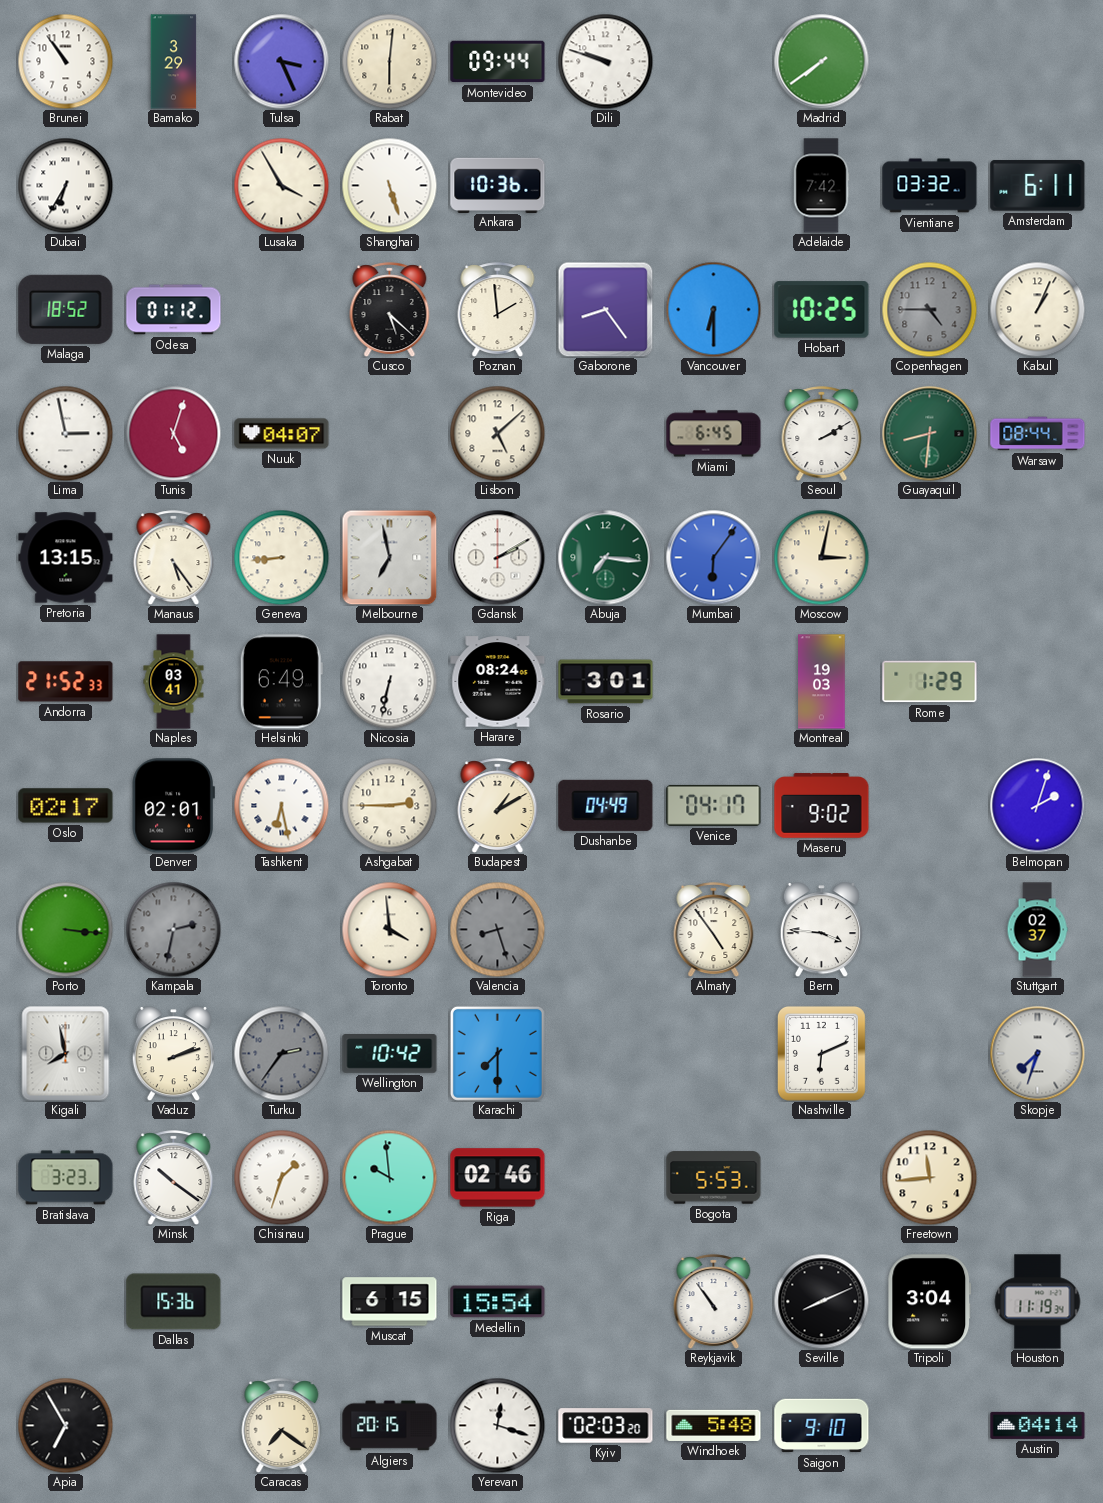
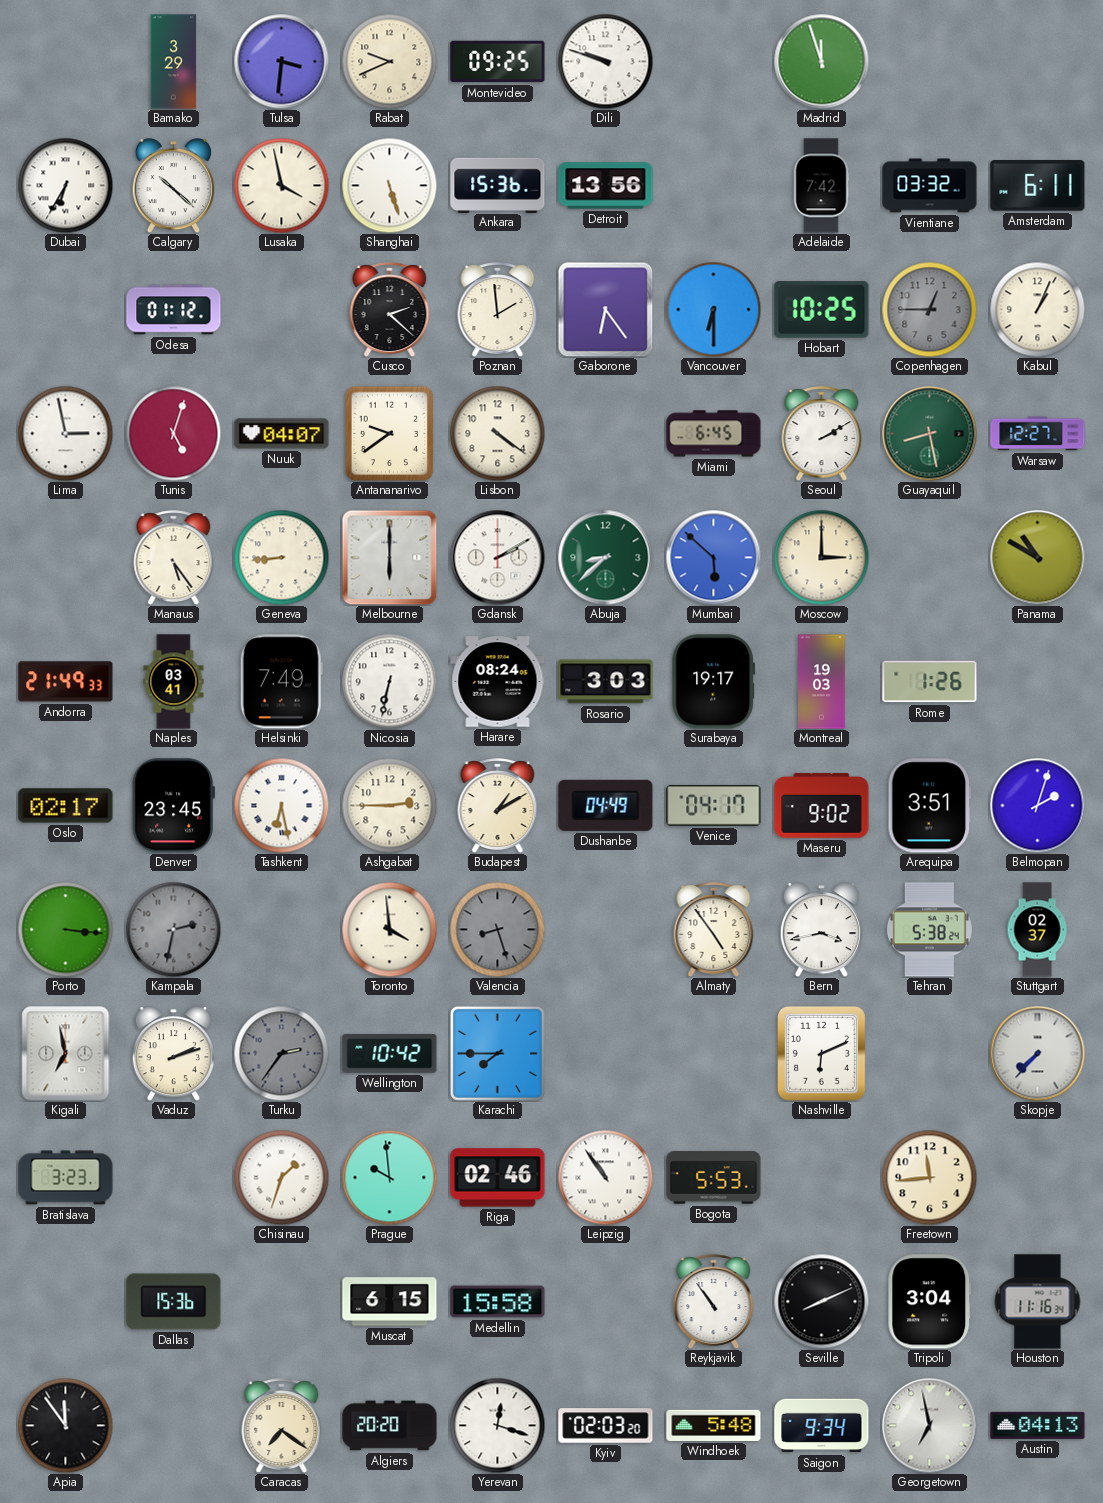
Brunei: 10:54 -> none
Tulsa: 3:26 -> 3:31
Rabat: 6:01 -> 9:41
Montevideo: 09:44 -> 09:25
Madrid: 7:39 -> 11:57
Calgary: none -> 10:22
Lusaka: 3:55 -> 3:58
Ankara: 10:36 -> 15:36
Detroit: none -> 13:56
Malaga: 18:52 -> none
Cusco: 5:22 -> 2:22
Gaborone: 8:24 -> 6:24
Copenhagen: 4:45 -> 12:45
Antananarivo: none -> 9:39
Lisbon: 5:08 -> 4:21
Guayaquil: 8:31 -> 8:28
Warsaw: 08:44 -> 12:27
Pretoria: 13:15 -> none
Melbourne: 6:58 -> 6:00
Abuja: 7:16 -> 8:38
Mumbai: 6:06 -> 5:52
Moscow: 3:02 -> 3:00
Panama: none -> 10:50
Andorra: 21:52 -> 21:49
Helsinki: 6:49 -> 7:49
Rosario: 3:01 -> 3:03
Surabaya: none -> 19:17
Rome: 1:29 -> 1:26
Denver: 02:01 -> 23:45
Arequipa: none -> 3:51
Bern: 3:46 -> 3:43
Tehran: none -> 5:38
Kigali: 7:58 -> 6:58
Karachi: 7:30 -> 7:45
Skopje: 7:33 -> 7:37
Minsk: 10:21 -> none
Leipzig: none -> 10:54
Medellin: 15:54 -> 15:58
Houston: 11:19 -> 11:16
Apia: 6:55 -> 11:54
Algiers: 20:15 -> 20:20
Saigon: 9:10 -> 9:34
Georgetown: none -> 6:58
Austin: 04:14 -> 04:13
